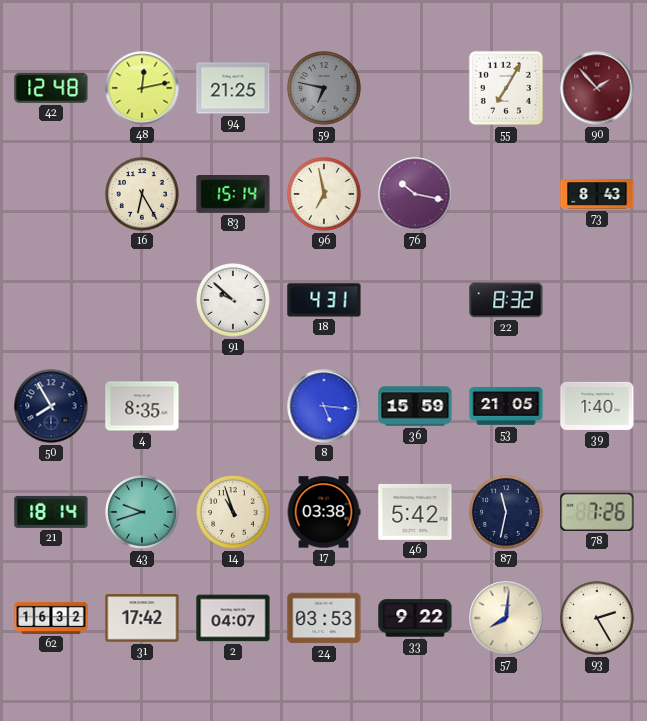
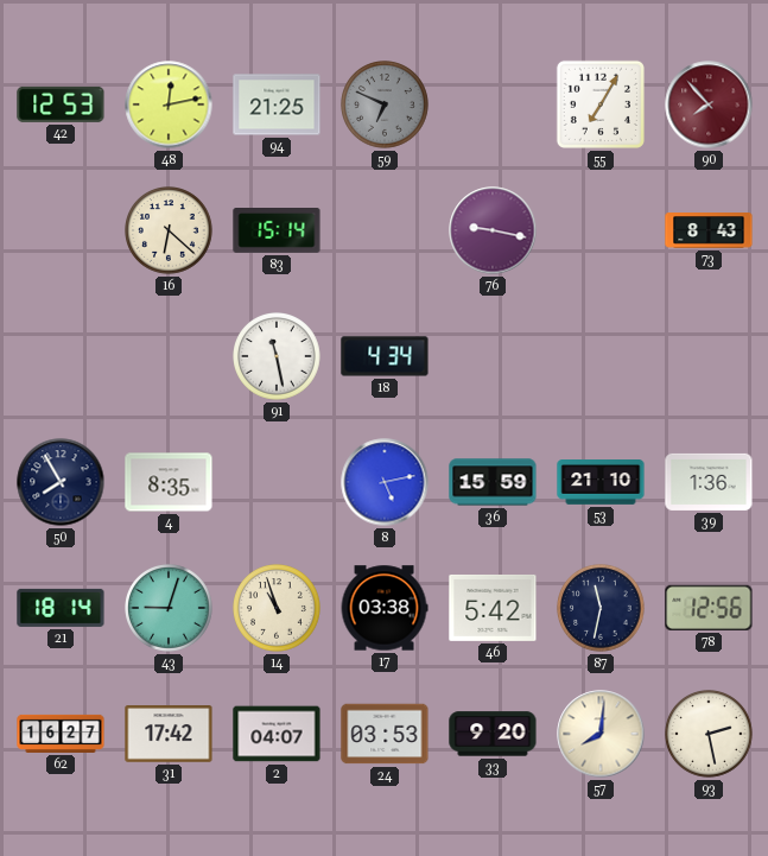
42: 12:48 -> 12:53
59: 6:47 -> 6:49
90: 1:53 -> 7:53
16: 6:25 -> 6:22
96: 6:58 -> none
76: 10:17 -> 9:17
91: 9:52 -> 11:28
18: 4:31 -> 4:34
22: 8:32 -> none
8: 5:16 -> 5:13
53: 21:05 -> 21:10
39: 1:40 -> 1:36
43: 9:42 -> 9:03
78: 7:26 -> 12:56
62: 16:32 -> 16:27
33: 9:22 -> 9:20
93: 2:25 -> 2:28
